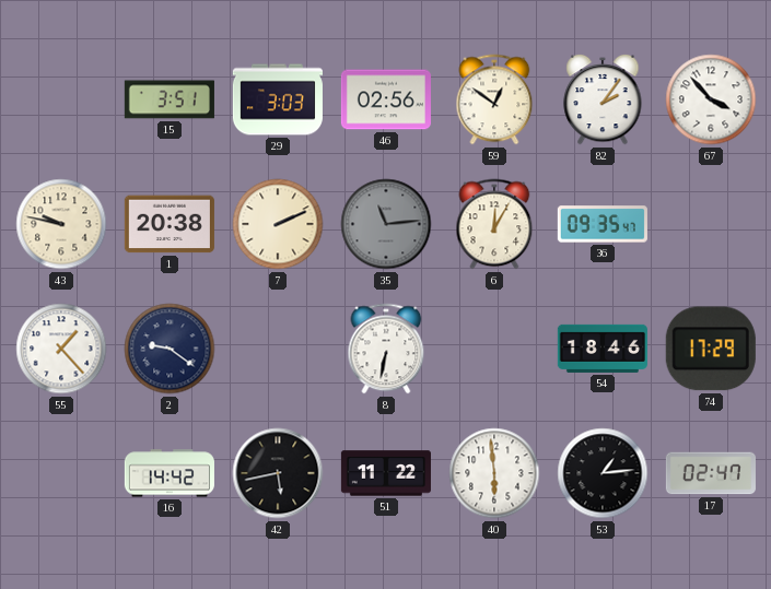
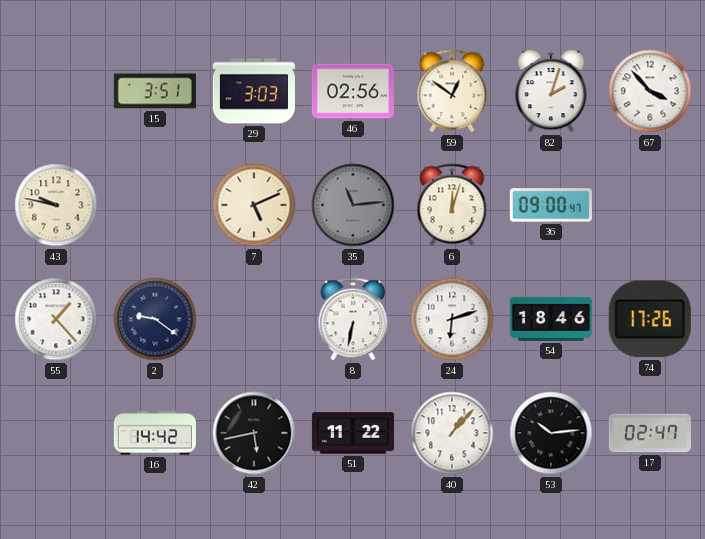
82: 2:06 -> 2:03
1: 20:38 -> none
7: 2:11 -> 5:11
6: 12:05 -> 12:03
36: 09:35 -> 09:00
24: none -> 6:12
74: 17:29 -> 17:26
40: 5:59 -> 1:07
53: 1:14 -> 10:14
